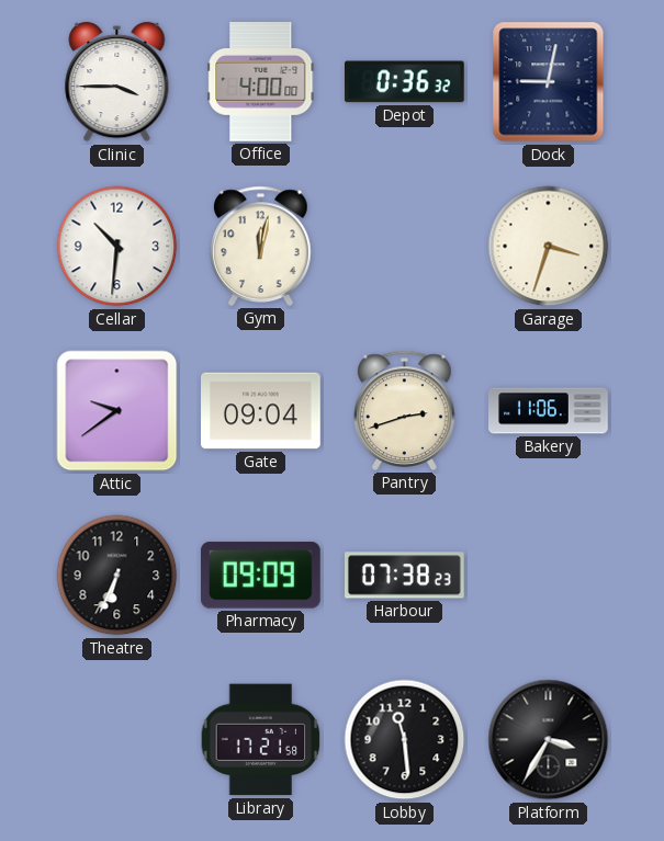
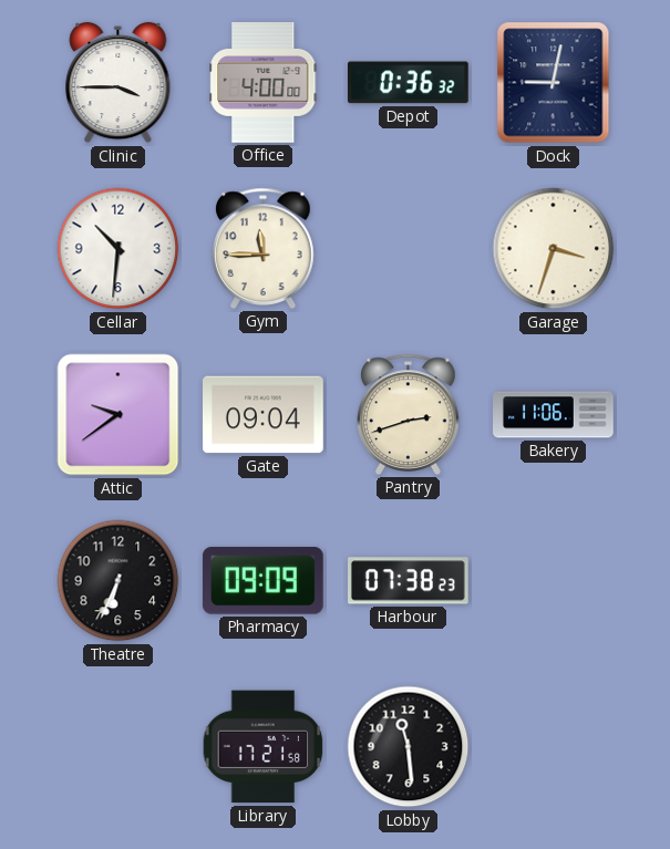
Gym: 12:02 -> 11:45
Platform: 3:35 -> none
